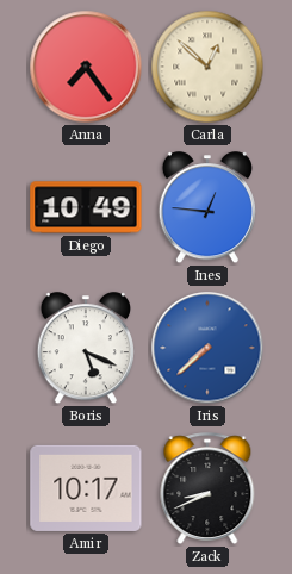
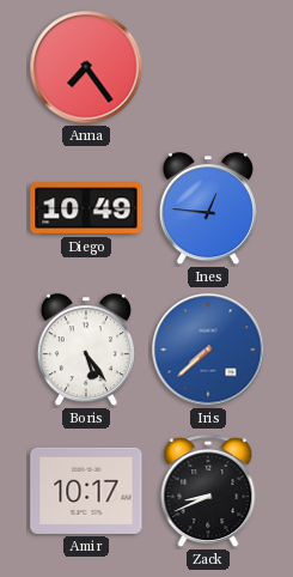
Carla: 12:52 -> none
Boris: 5:19 -> 5:24
